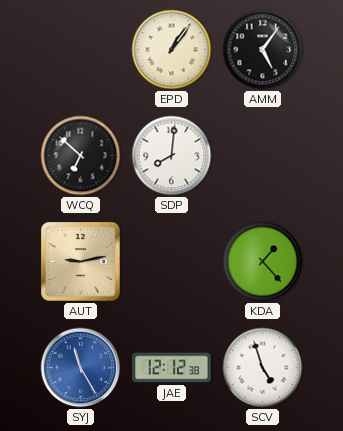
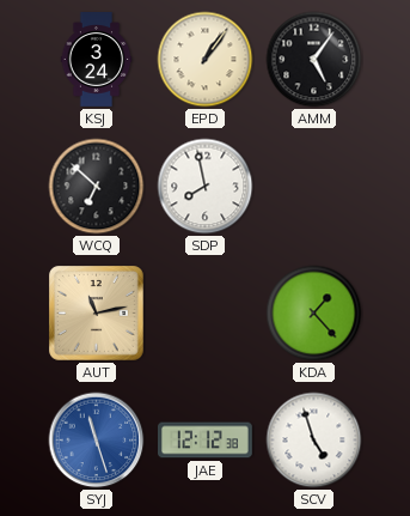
KSJ: none -> 3:24
SDP: 8:01 -> 7:58
AUT: 9:13 -> 11:13
SYJ: 11:25 -> 11:27
